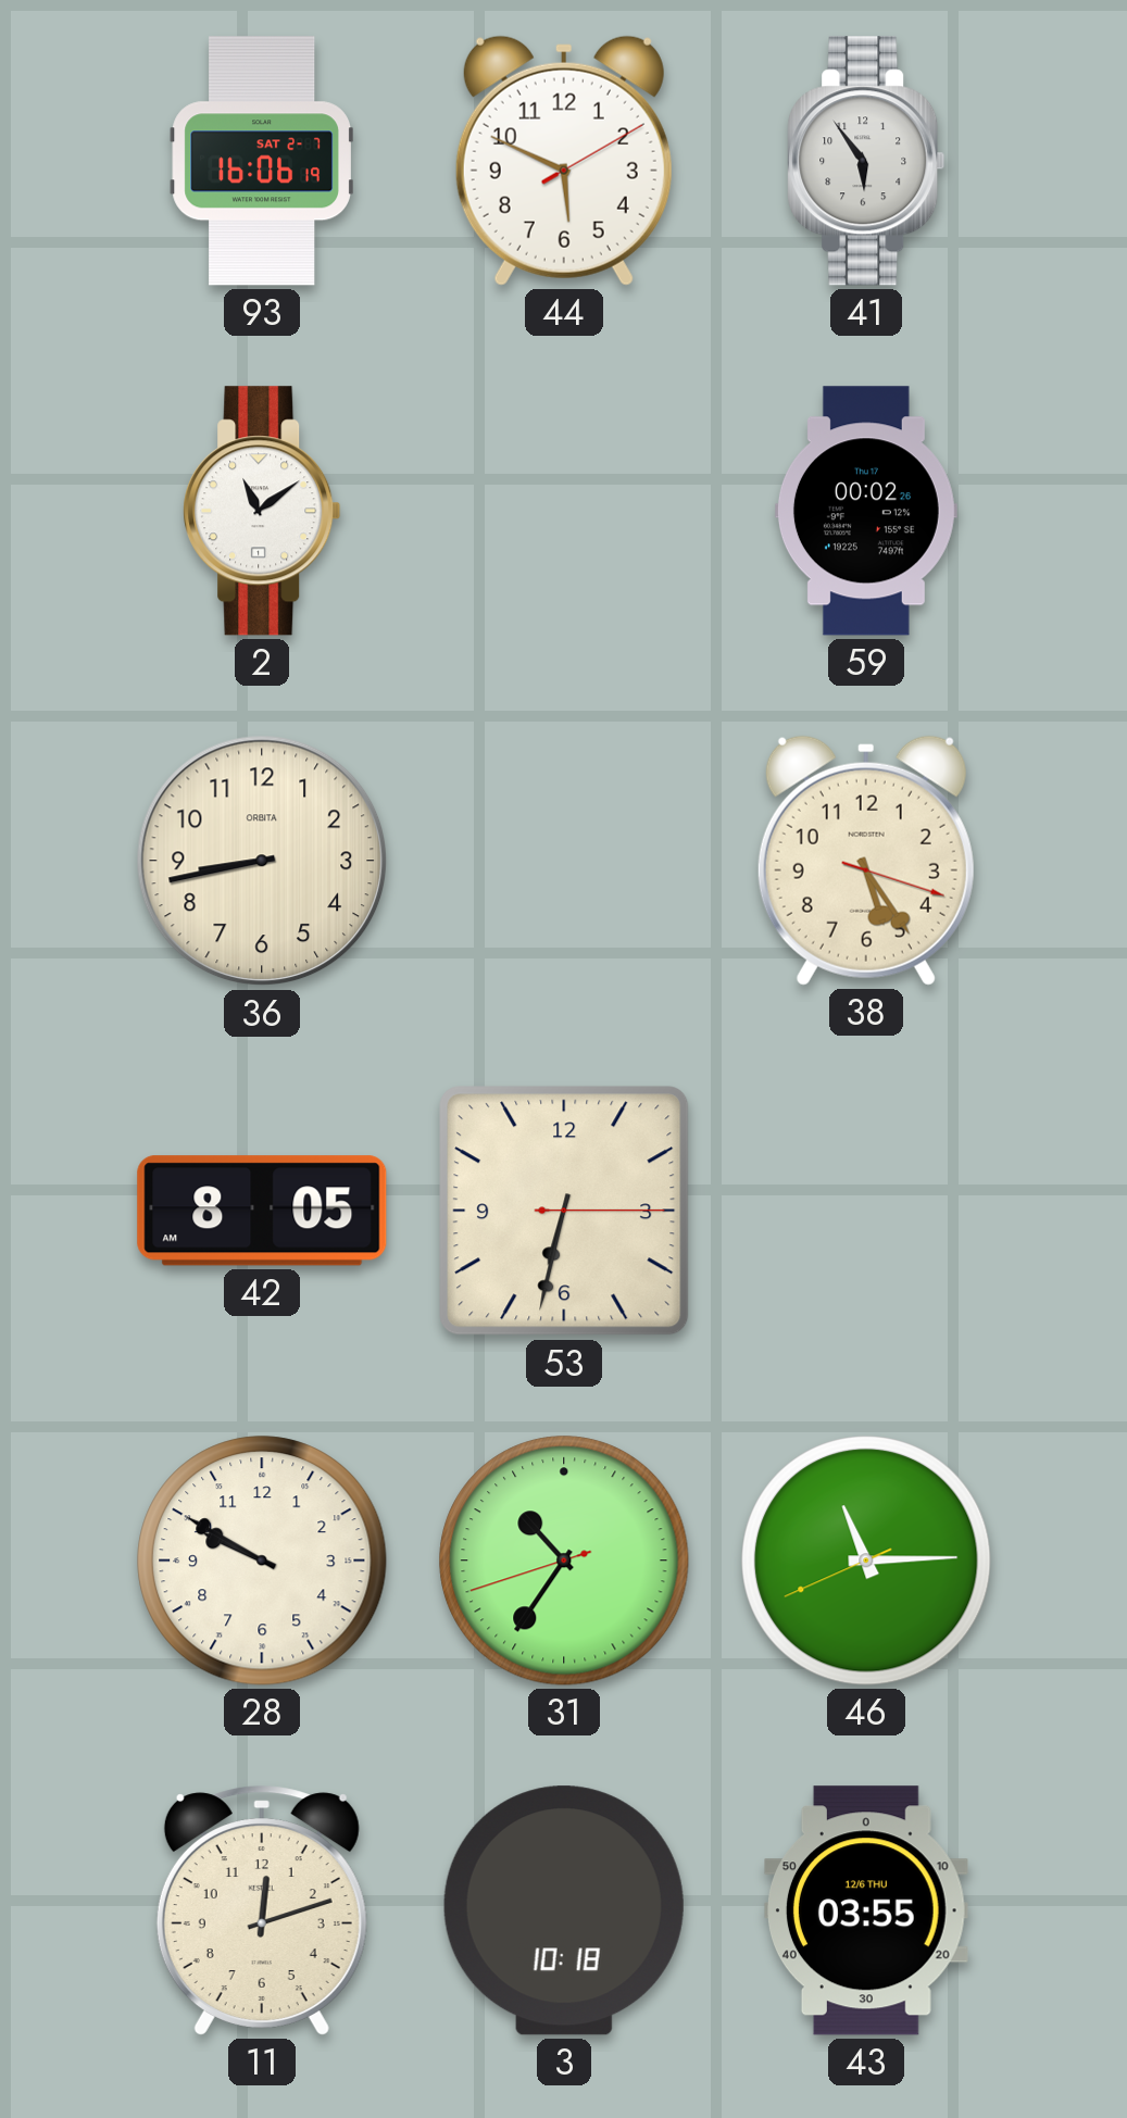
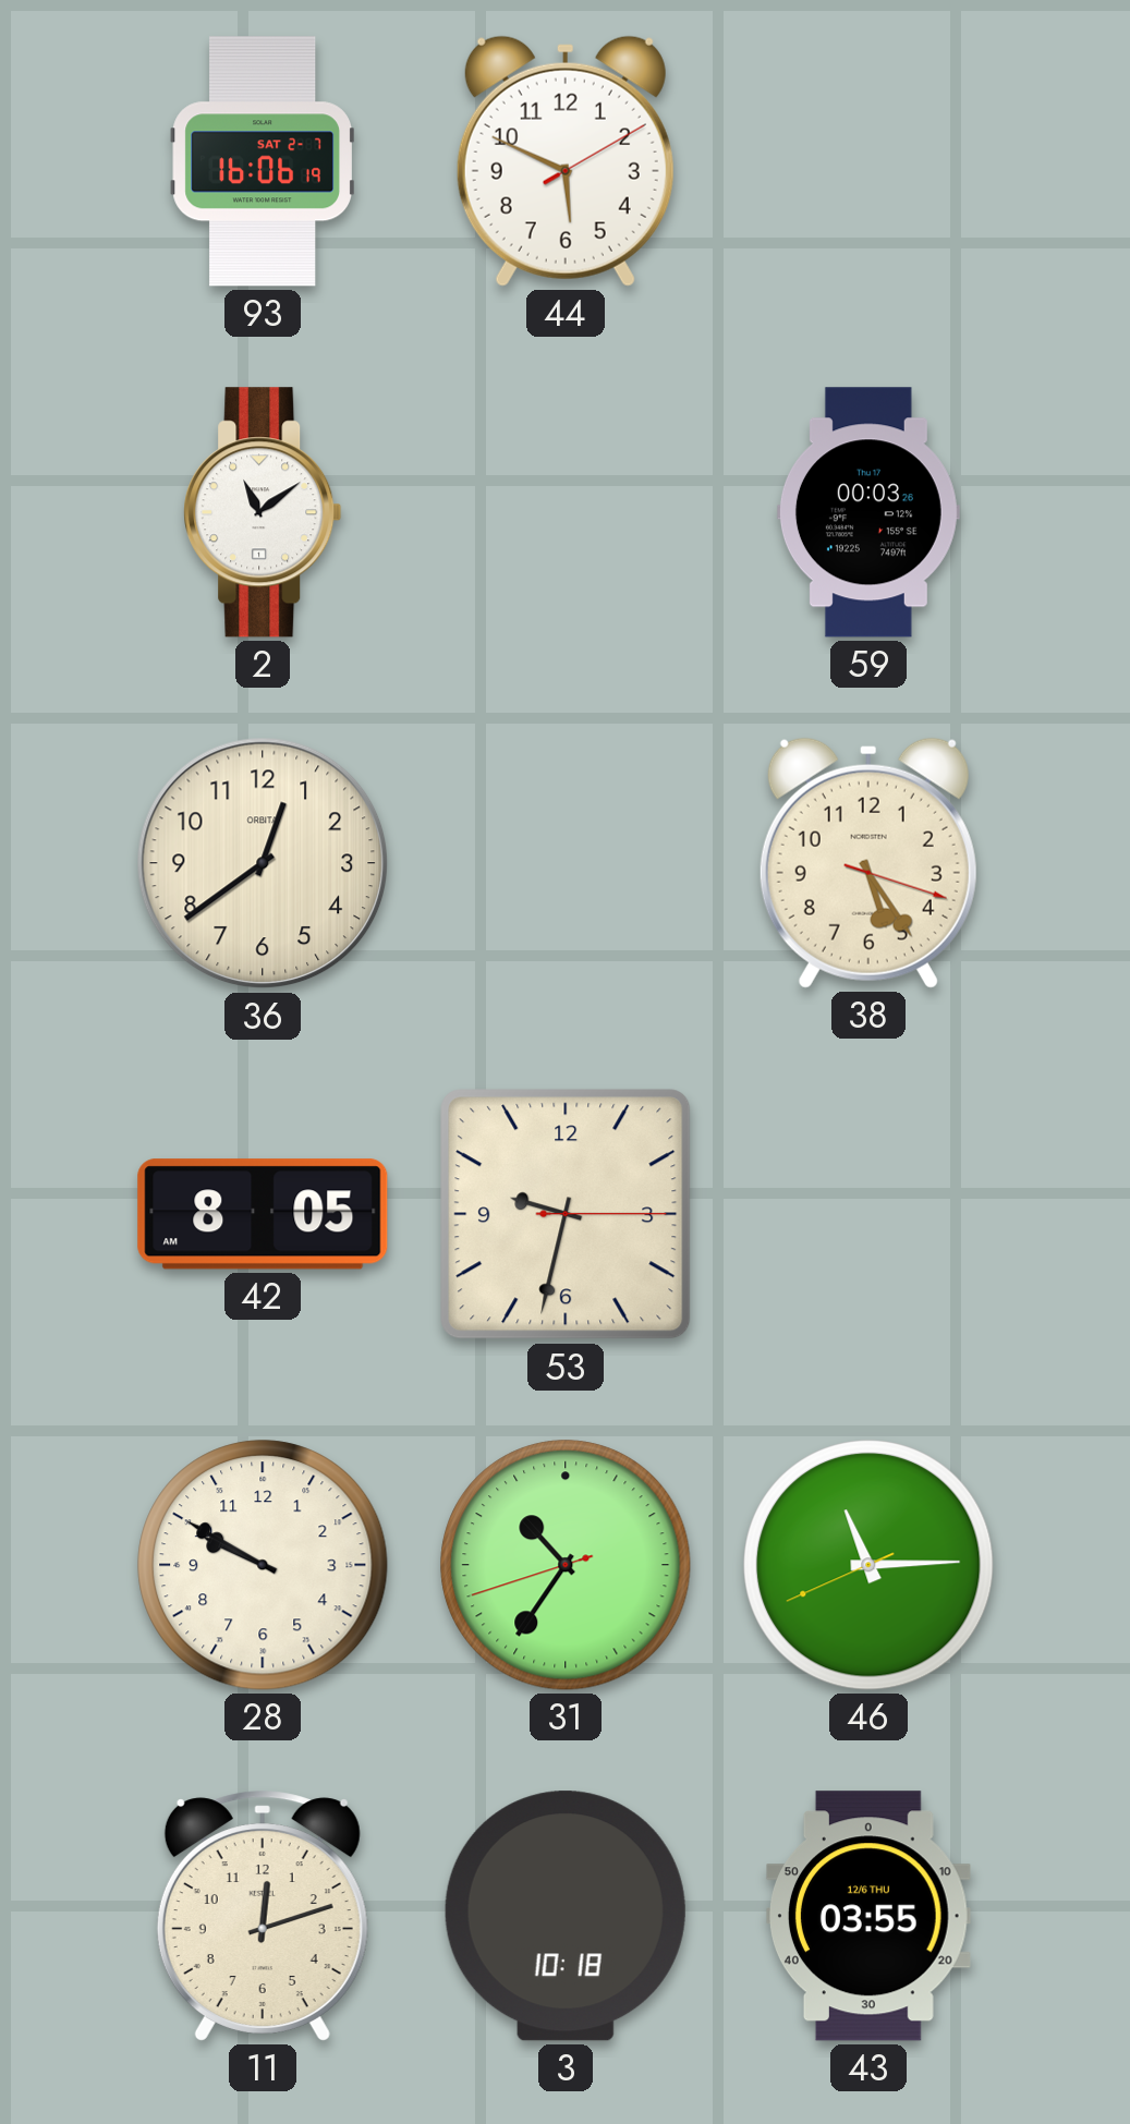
41: 5:54 -> none
59: 00:02 -> 00:03
36: 8:43 -> 12:39
53: 6:32 -> 9:32
